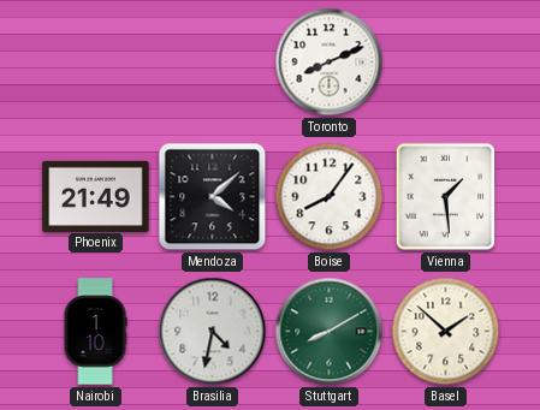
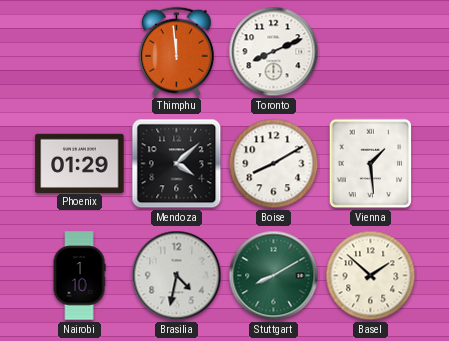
Thimphu: none -> 11:59
Phoenix: 21:49 -> 01:29
Boise: 8:06 -> 8:10
